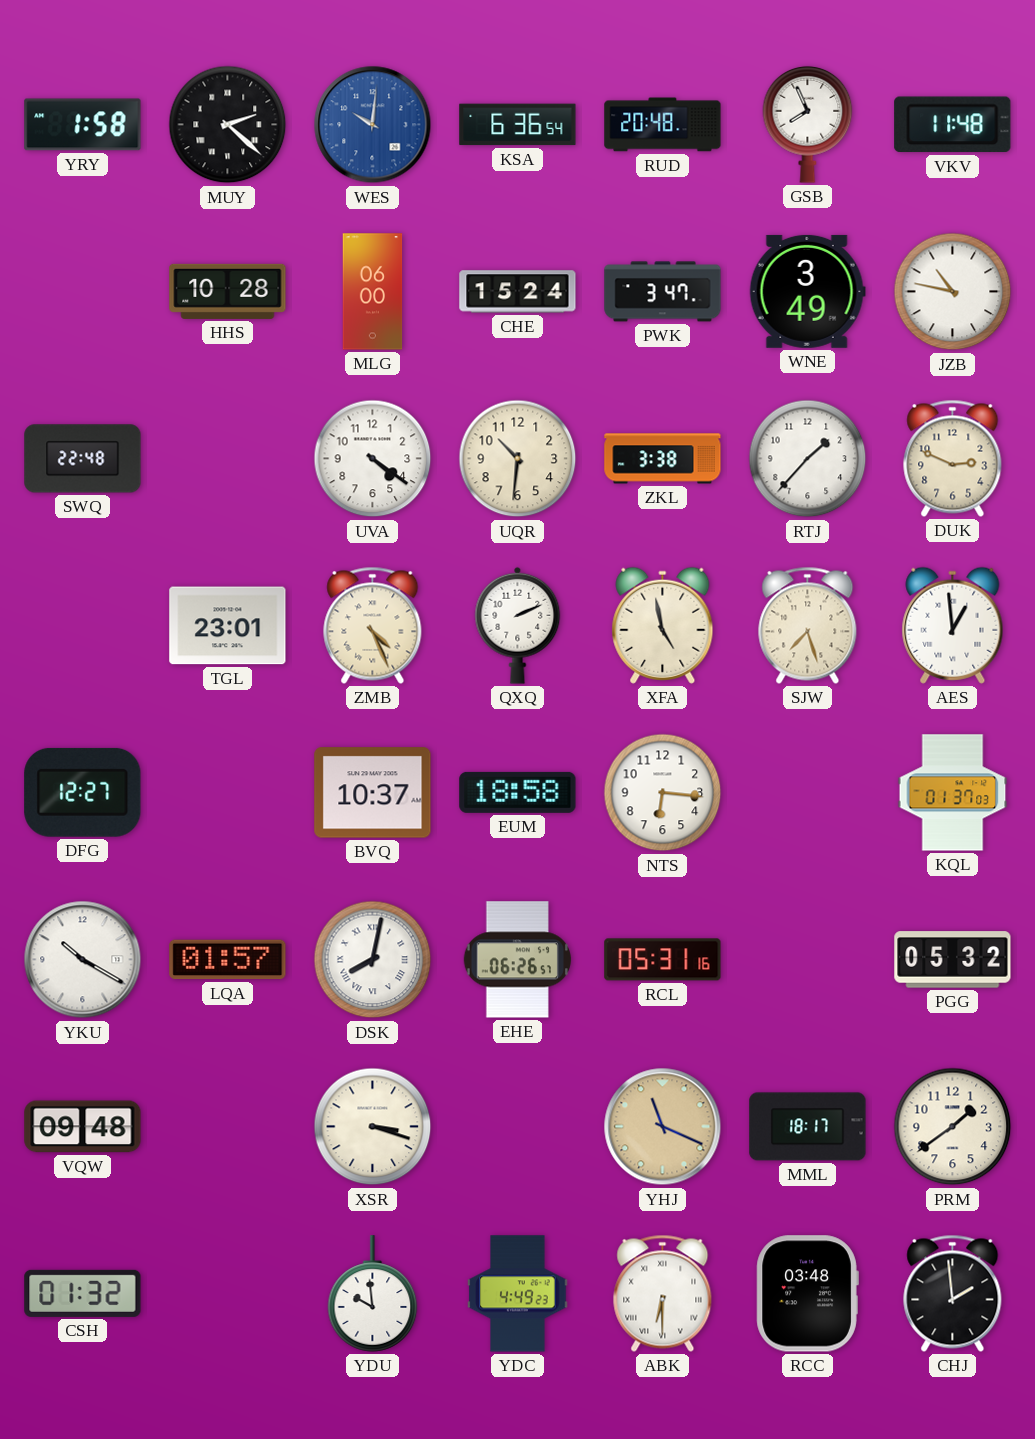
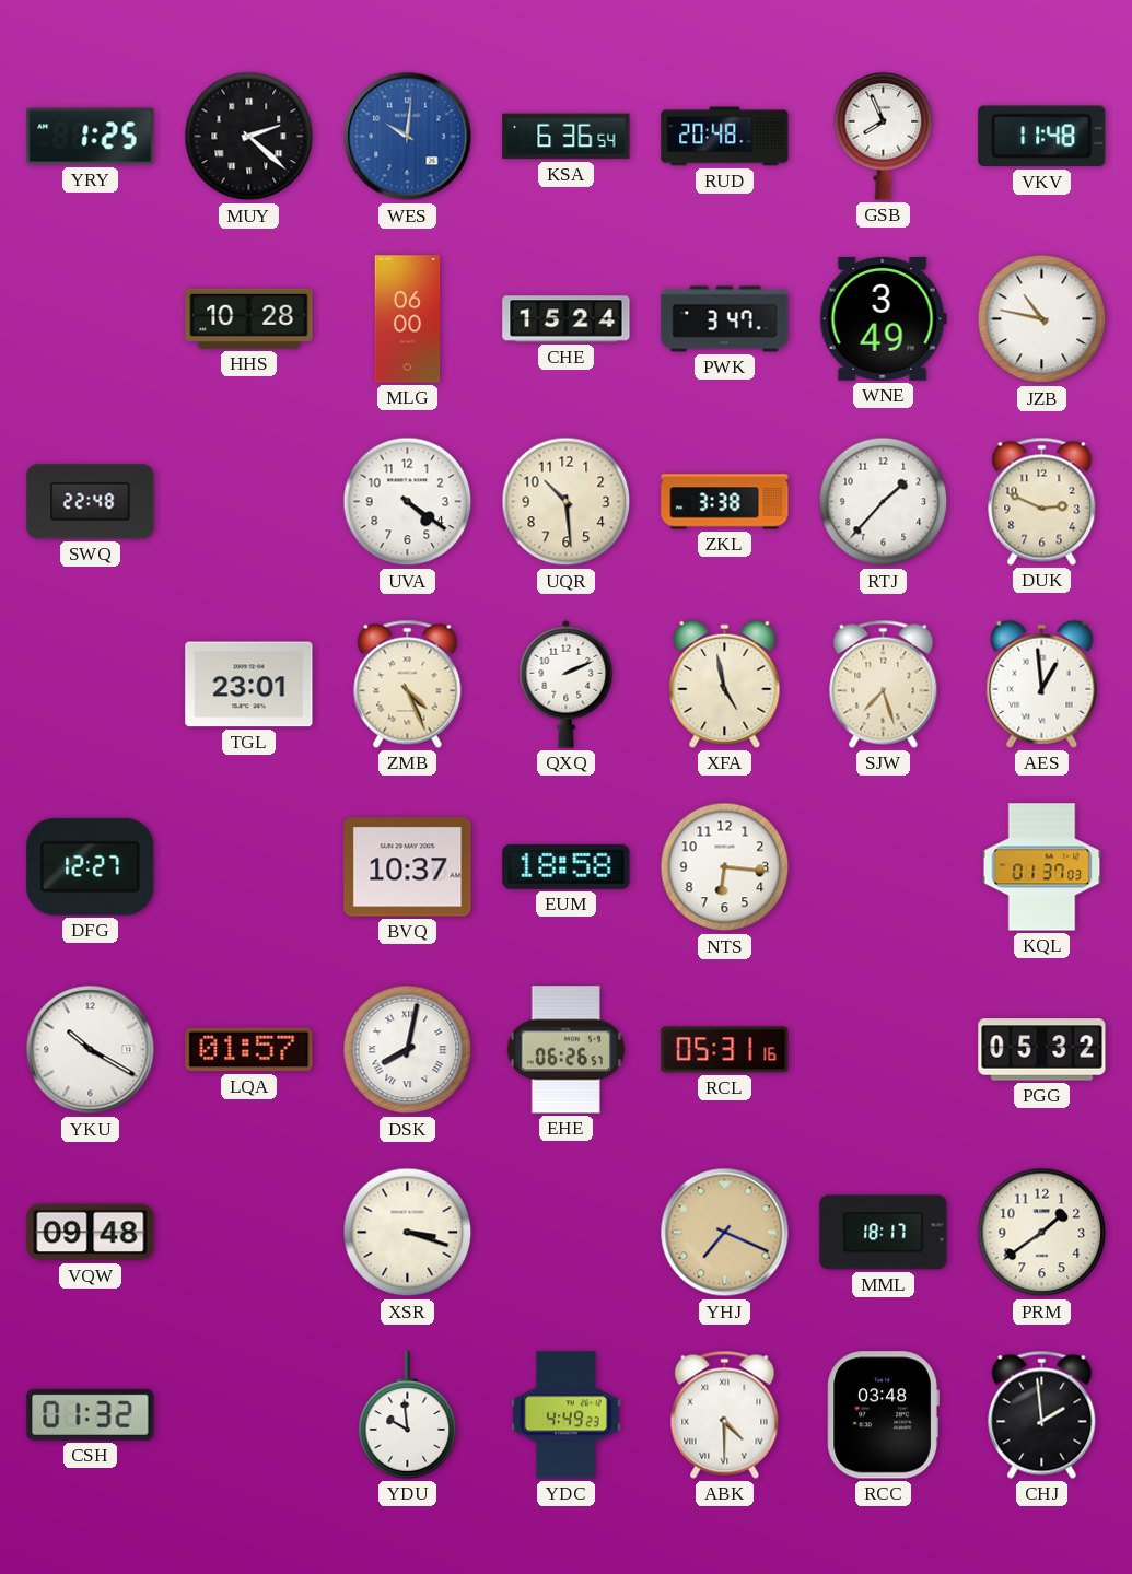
YRY: 1:58 -> 1:25
UQR: 10:31 -> 10:29
YHJ: 11:19 -> 7:19
ABK: 6:30 -> 4:30
